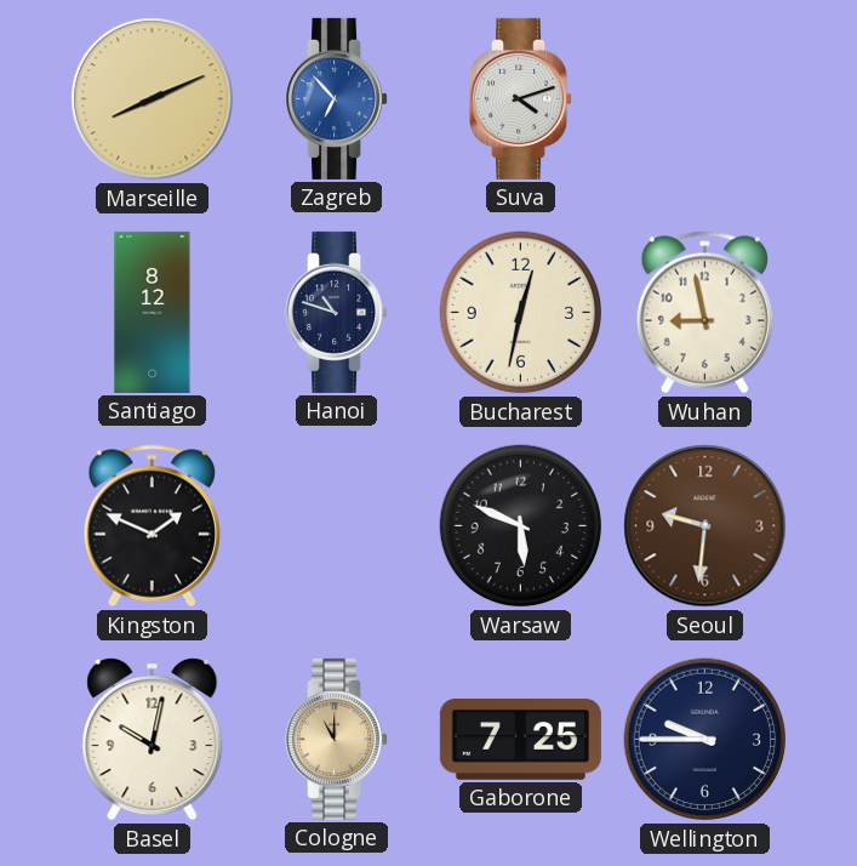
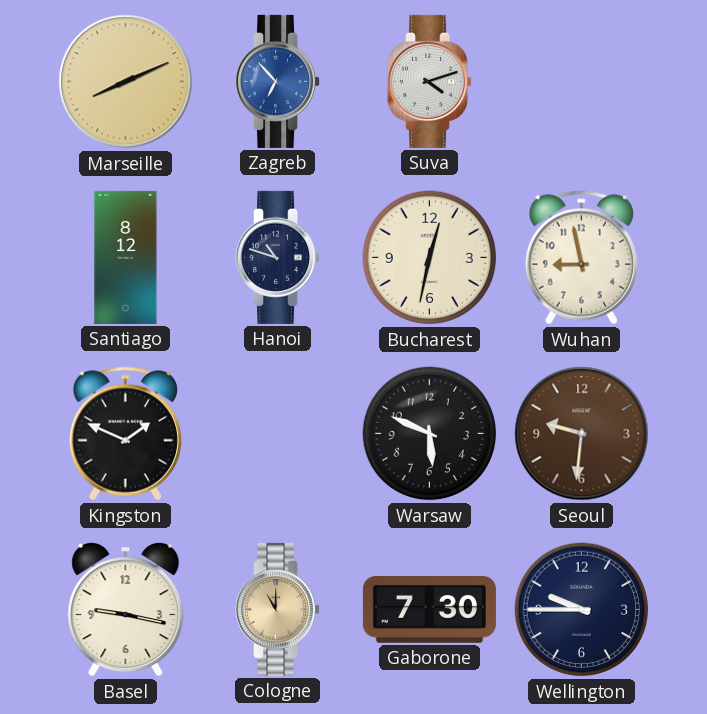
Basel: 10:02 -> 9:17
Gaborone: 7:25 -> 7:30
